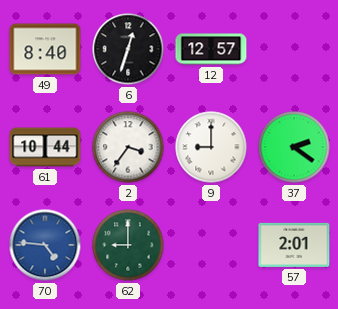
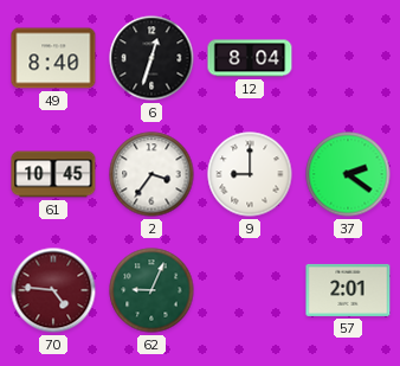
12: 12:57 -> 8:04
61: 10:44 -> 10:45
70 dial: blue -> burgundy
62: 9:00 -> 9:04
